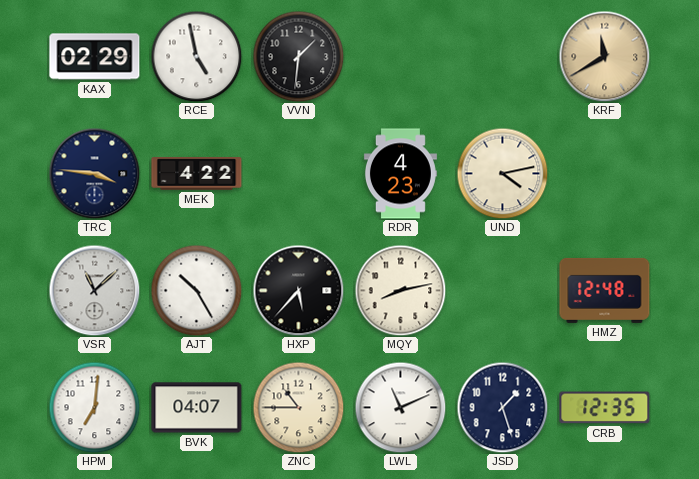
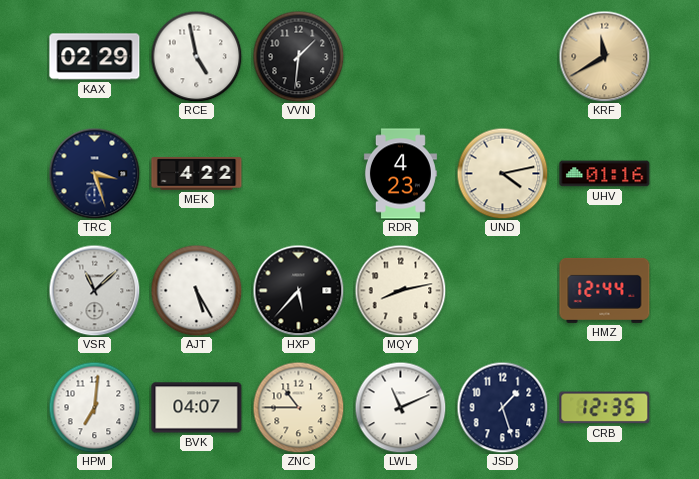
TRC: 3:46 -> 3:27
UHV: none -> 01:16
AJT: 10:25 -> 5:25
HMZ: 12:48 -> 12:44
